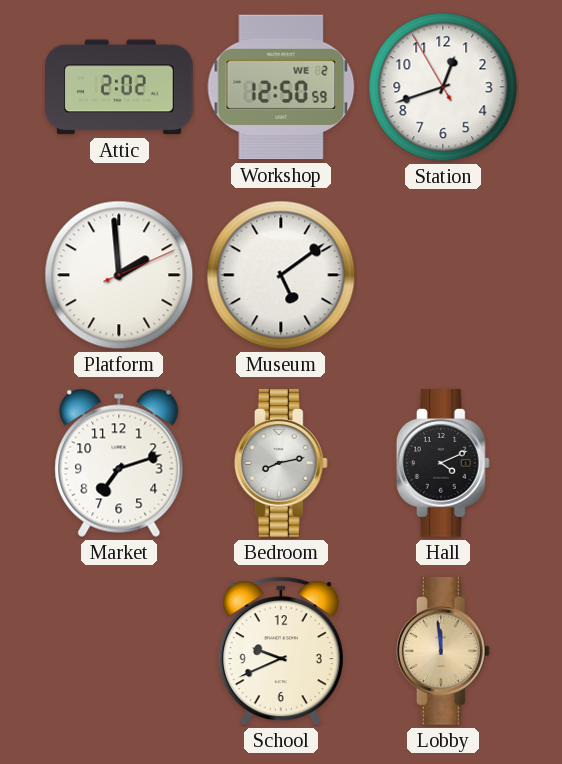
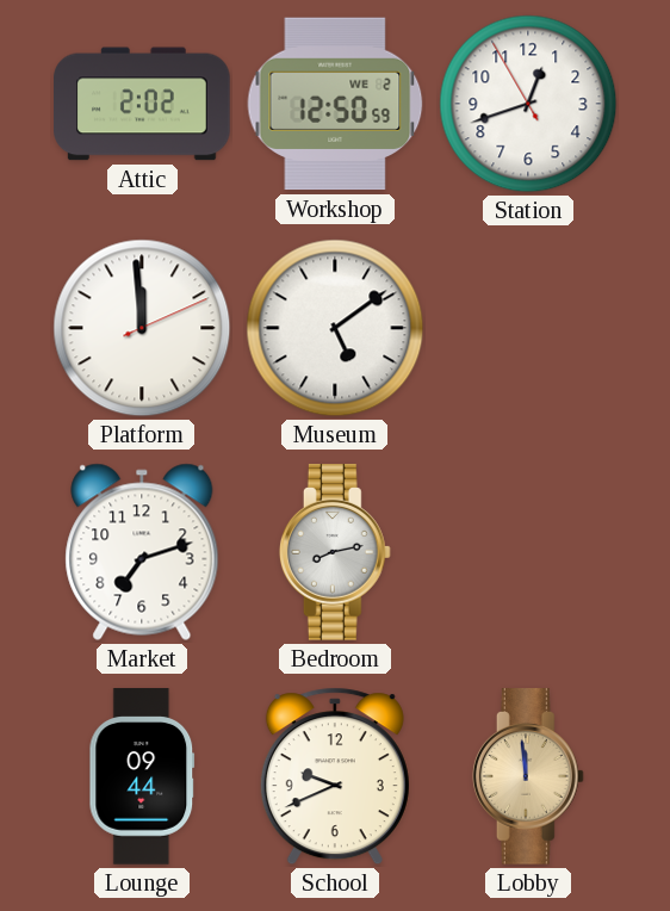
Platform: 1:59 -> 11:59
Hall: 4:11 -> none
Lounge: none -> 09:44
